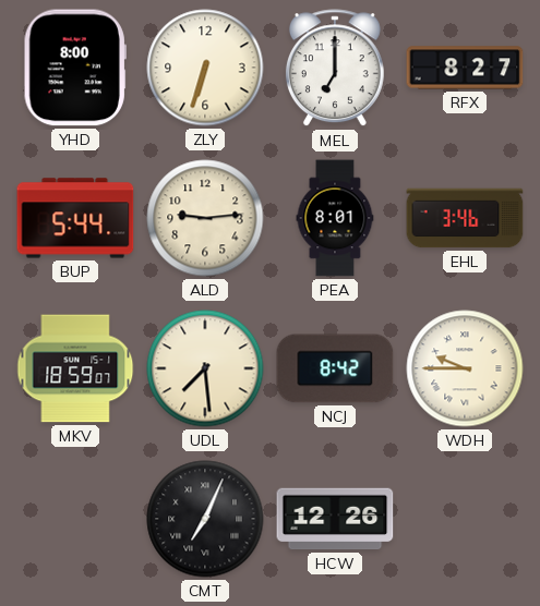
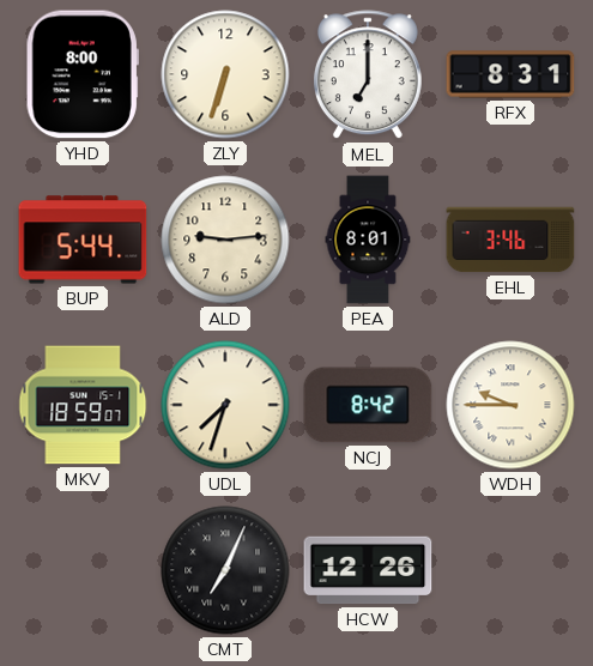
RFX: 8:27 -> 8:31
UDL: 7:29 -> 7:33
